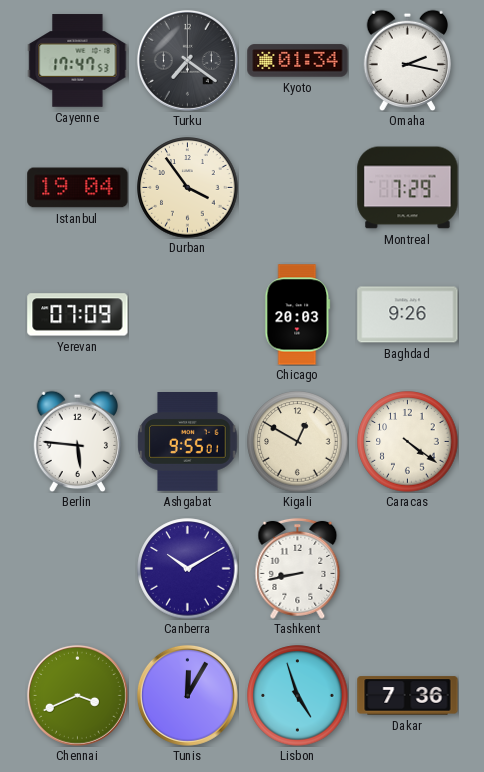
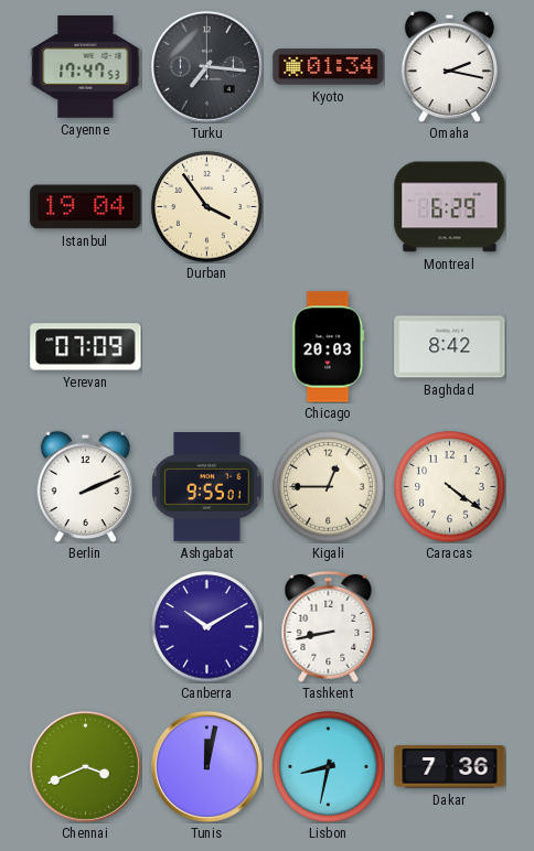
Turku: 7:21 -> 7:16
Montreal: 7:29 -> 6:29
Baghdad: 9:26 -> 8:42
Berlin: 5:46 -> 2:11
Kigali: 12:50 -> 12:45
Tunis: 12:05 -> 12:02
Lisbon: 4:57 -> 8:32
